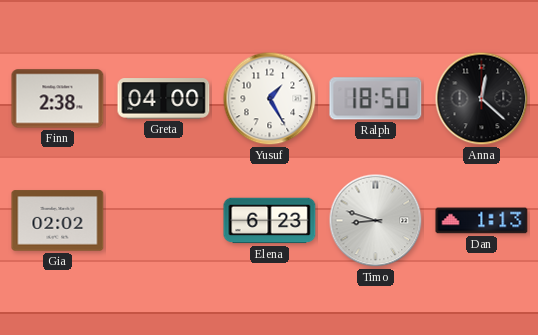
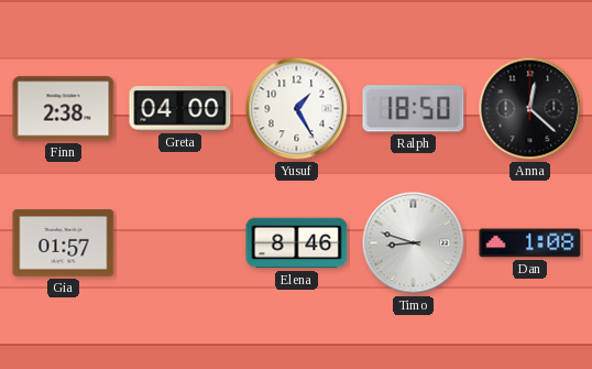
Gia: 02:02 -> 01:57
Elena: 6:23 -> 8:46
Dan: 1:13 -> 1:08
